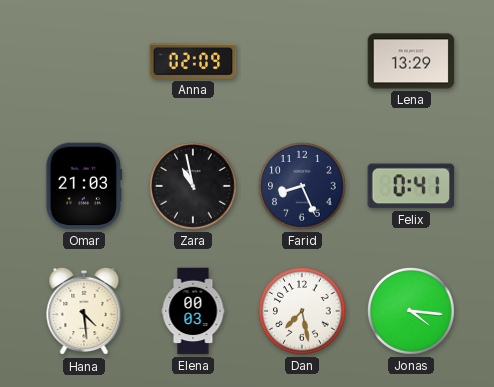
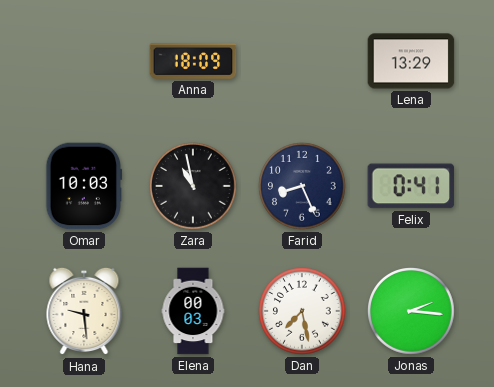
Anna: 02:09 -> 18:09
Omar: 21:03 -> 10:03
Hana: 4:29 -> 9:29
Jonas: 4:16 -> 2:16
